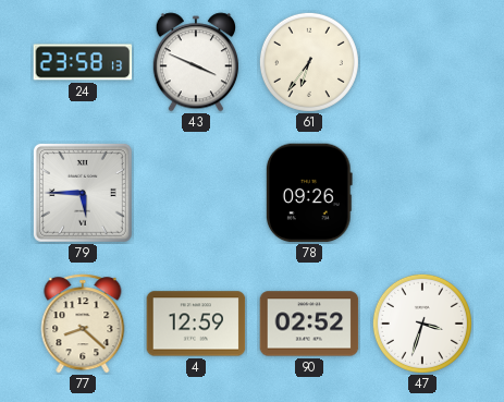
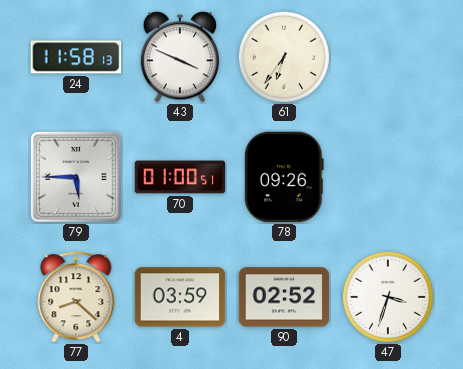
24: 23:58 -> 11:58
70: none -> 01:00
4: 12:59 -> 03:59
